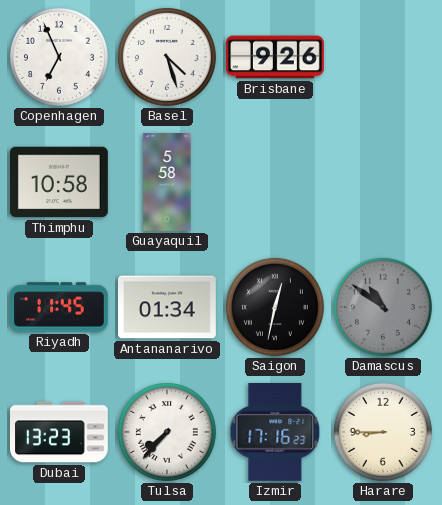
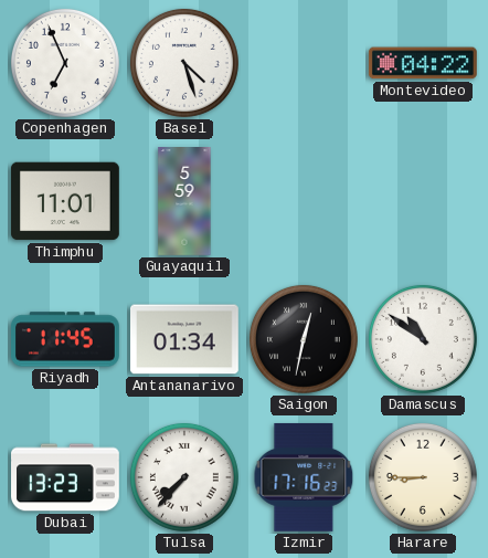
Brisbane: 9:26 -> none
Montevideo: none -> 04:22
Thimphu: 10:58 -> 11:01
Guayaquil: 5:58 -> 5:59
Damascus dial: grey -> white
